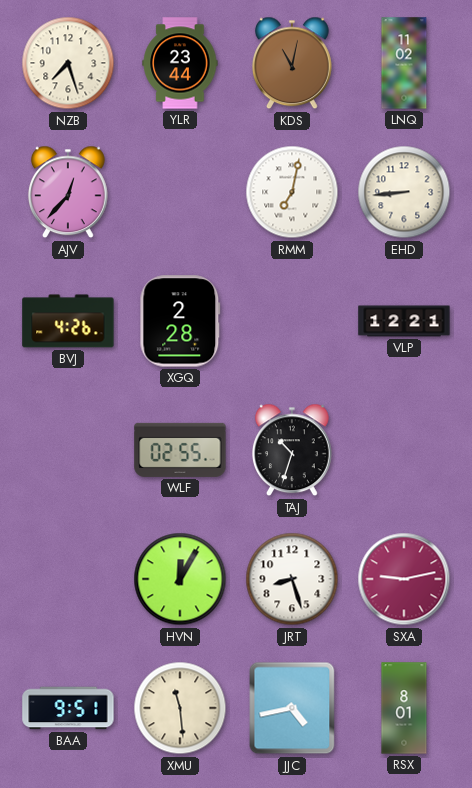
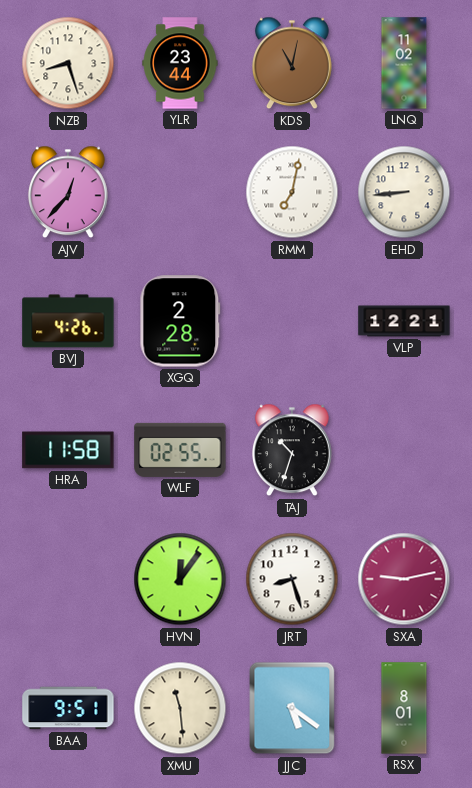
NZB: 7:27 -> 8:27
HRA: none -> 11:58
HVN: 12:05 -> 12:06
JJC: 4:43 -> 5:21
